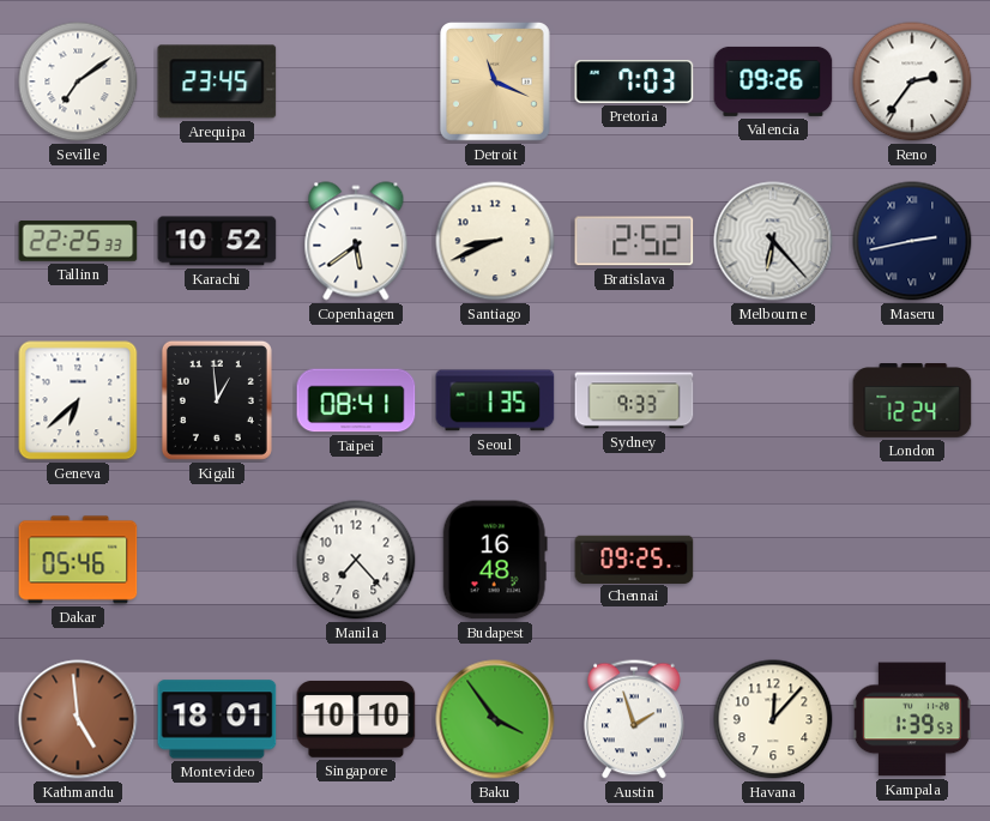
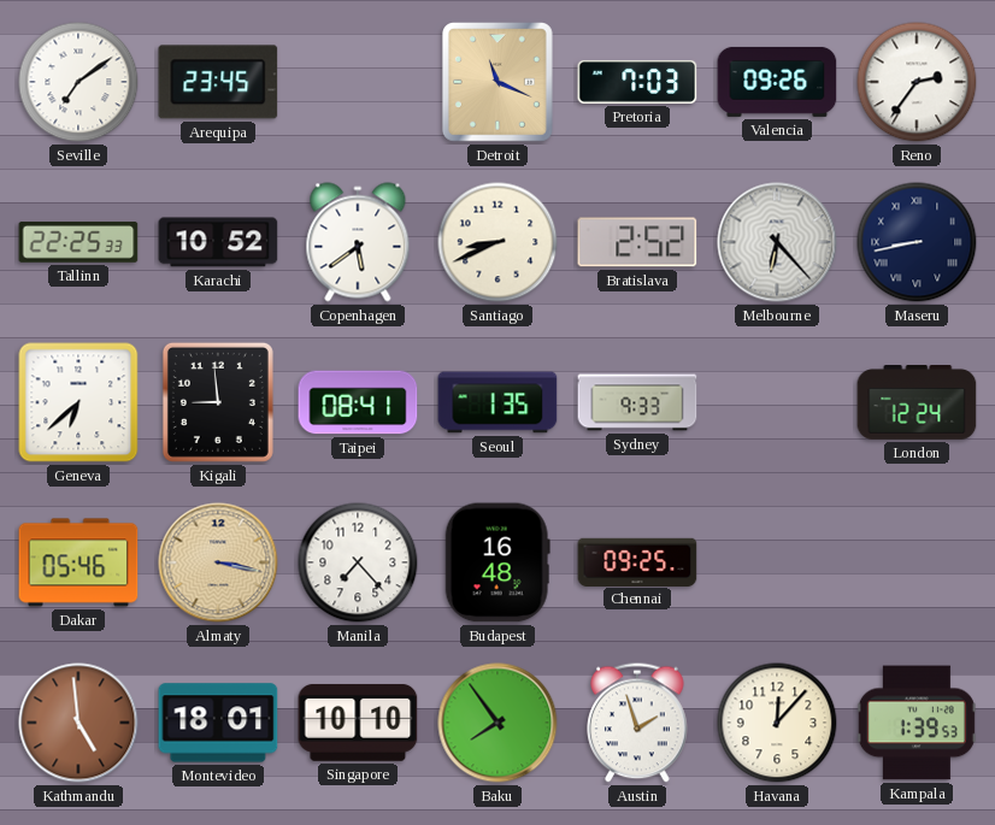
Maseru: 2:43 -> 8:43
Kigali: 12:59 -> 8:59
Almaty: none -> 3:17
Baku: 3:54 -> 7:54
